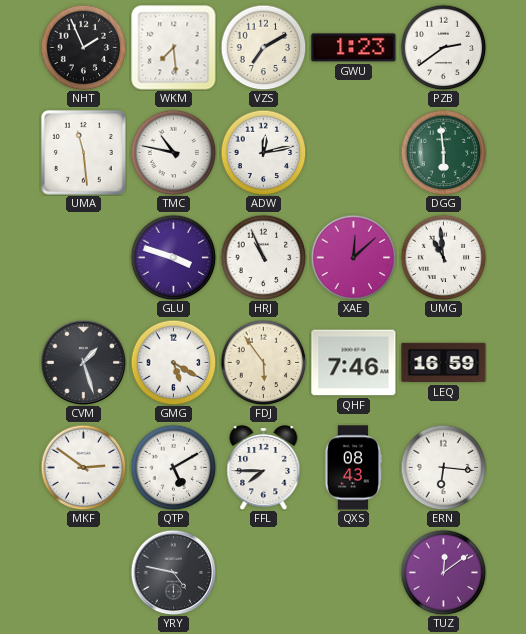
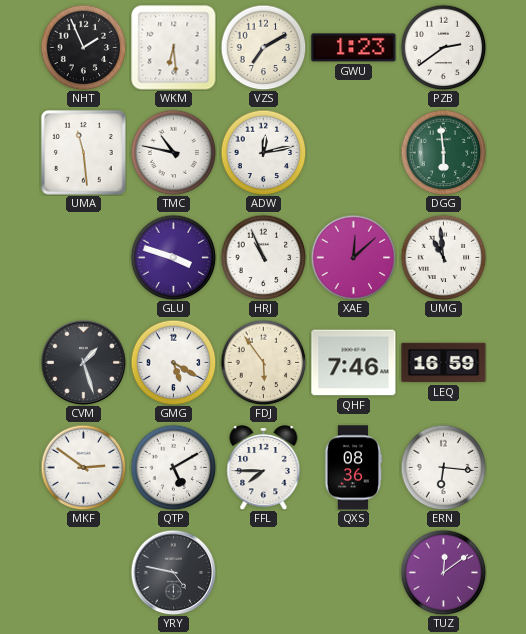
WKM: 7:29 -> 6:29
QXS: 08:43 -> 08:36
